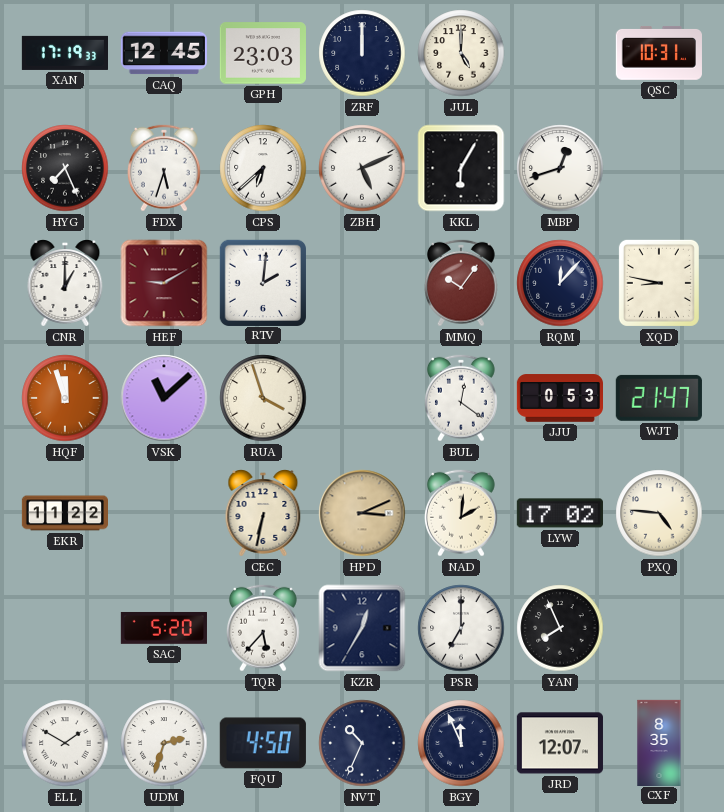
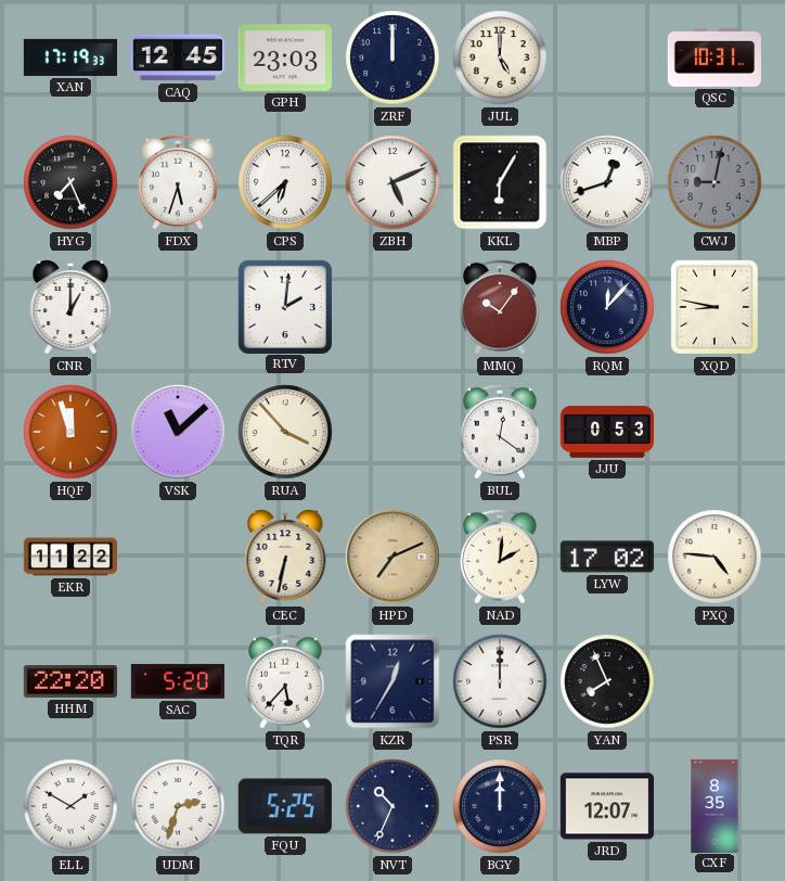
CWJ: none -> 9:02
HEF: 9:10 -> none
RUA: 3:57 -> 3:53
WJT: 21:47 -> none
HPD: 3:11 -> 7:11
HHM: none -> 22:20
PSR: 7:00 -> 12:00
FQU: 4:50 -> 5:25
BGY: 11:56 -> 12:00
